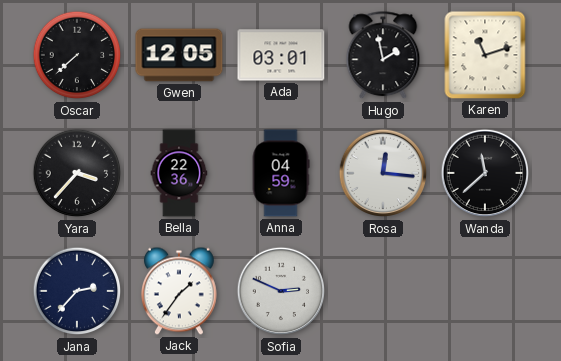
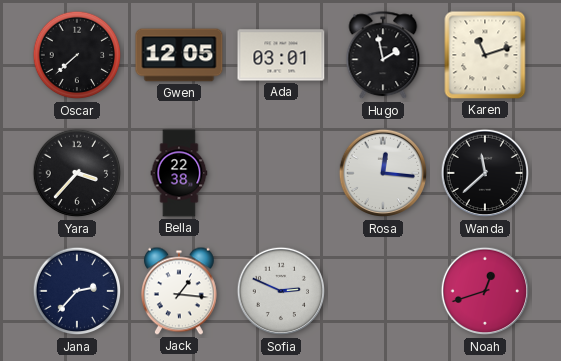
Bella: 22:36 -> 22:38
Anna: 04:59 -> none
Jack: 1:36 -> 1:16
Noah: none -> 12:42
